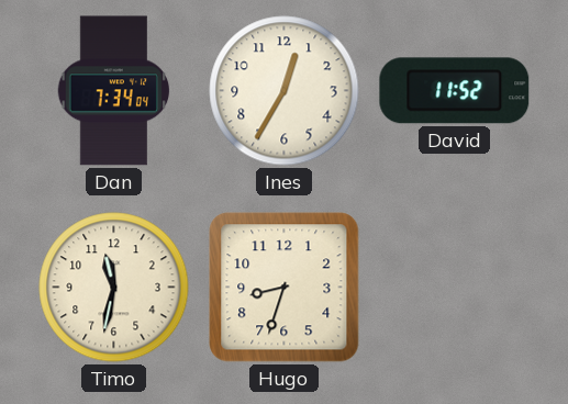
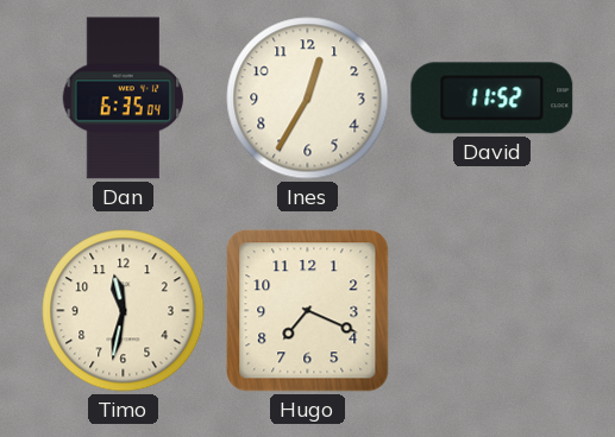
Dan: 7:34 -> 6:35
Hugo: 8:33 -> 7:19
